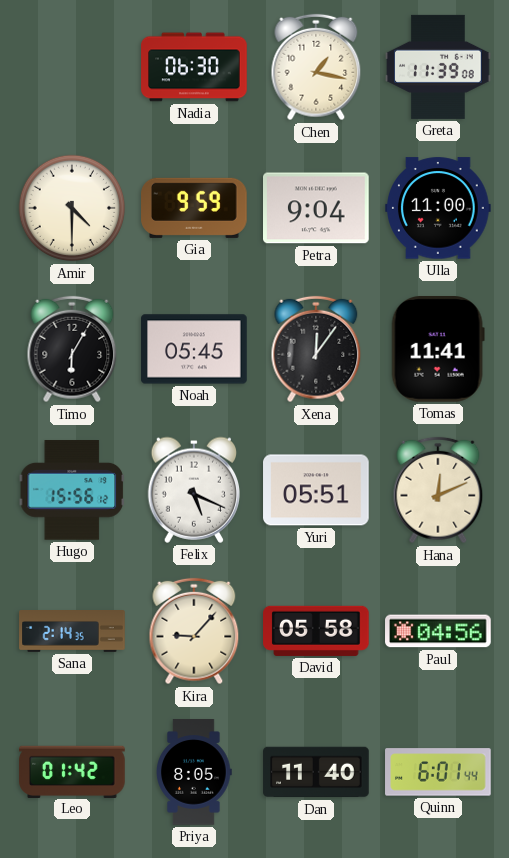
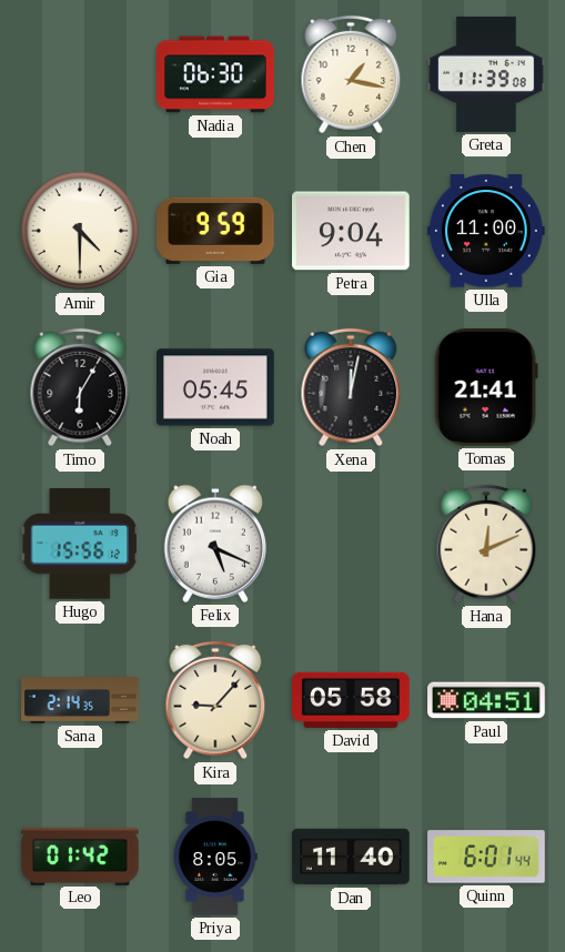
Xena: 12:06 -> 12:02
Tomas: 11:41 -> 21:41
Yuri: 05:51 -> none
Paul: 04:56 -> 04:51
